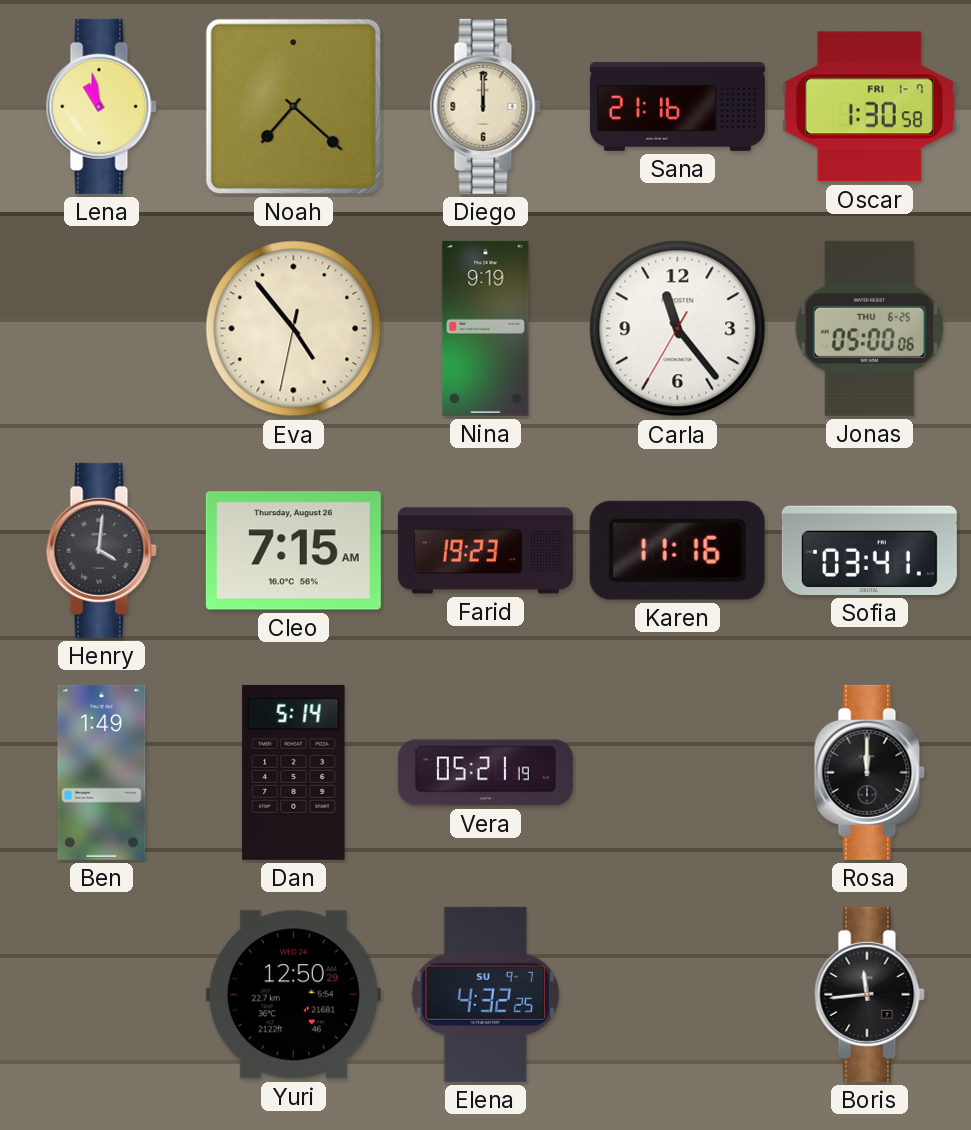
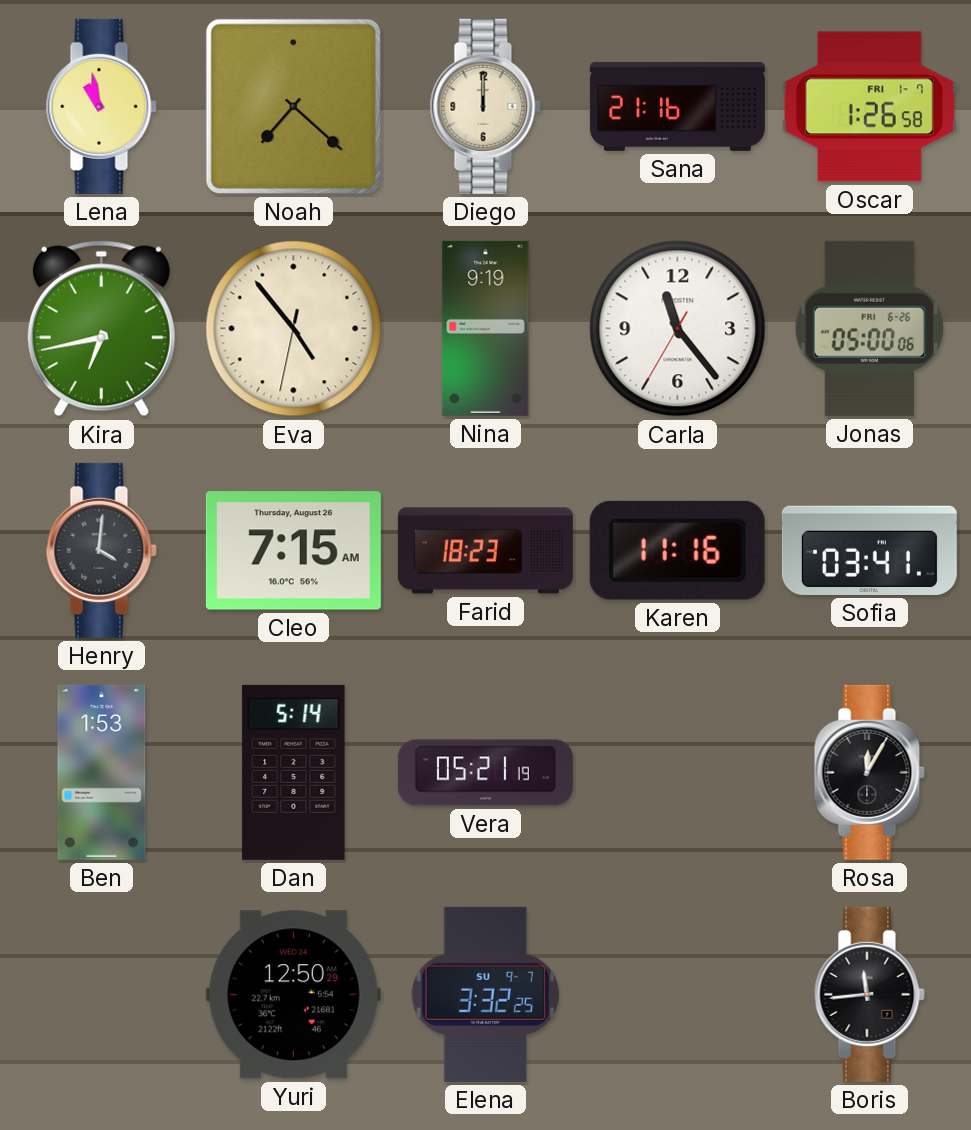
Oscar: 1:30 -> 1:26
Kira: none -> 6:43
Jonas date: THU 6-25 -> FRI 6-26
Farid: 19:23 -> 18:23
Ben: 1:49 -> 1:53
Rosa: 12:00 -> 12:05
Elena: 4:32 -> 3:32
